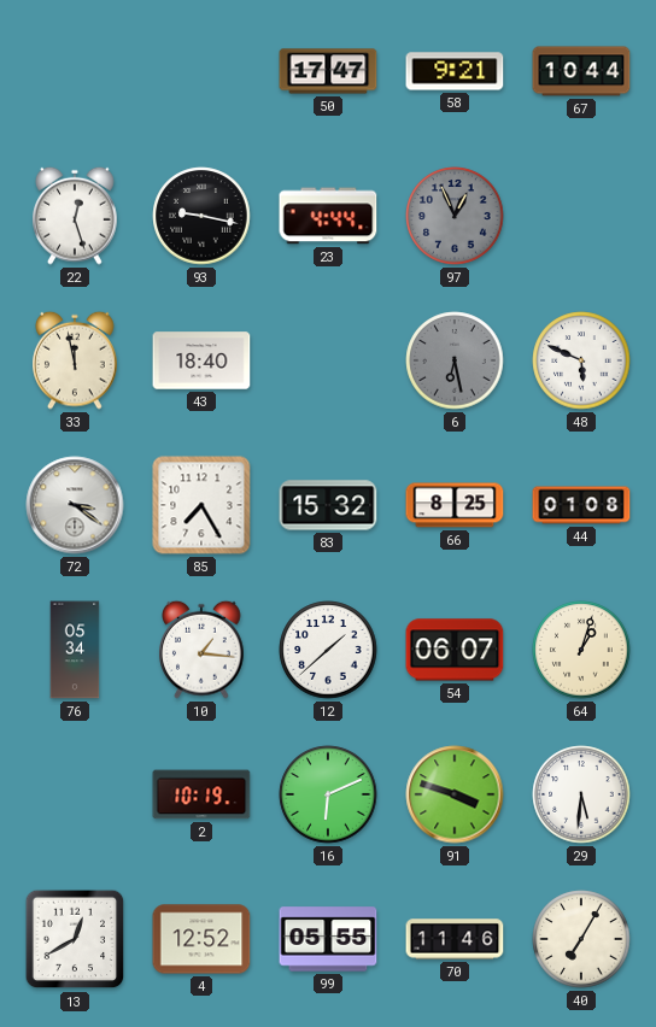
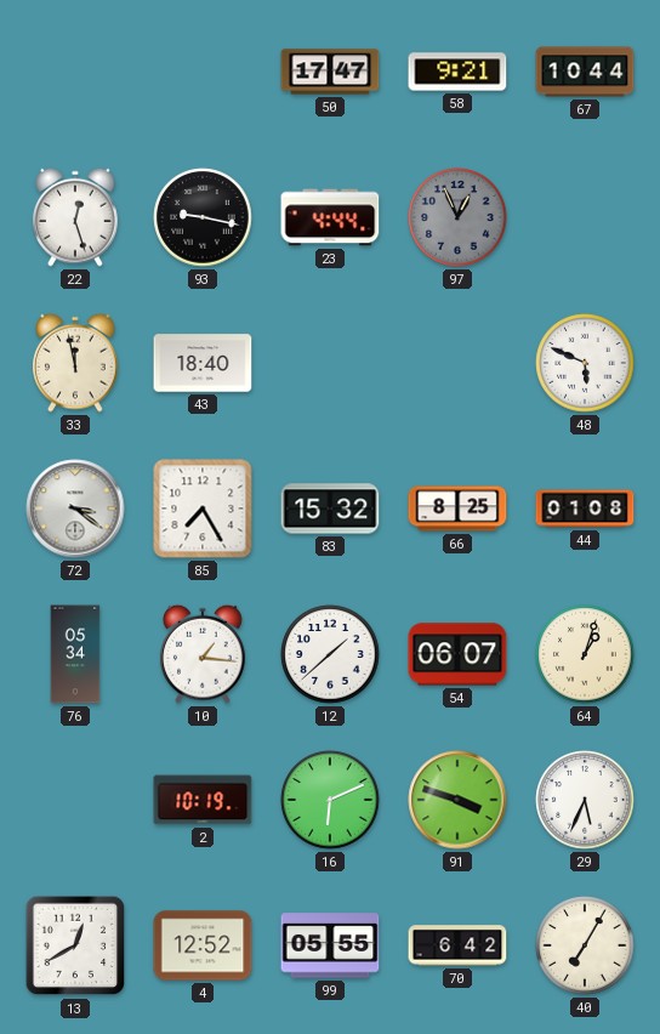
6: 6:28 -> none
29: 5:31 -> 5:34
70: 11:46 -> 6:42
